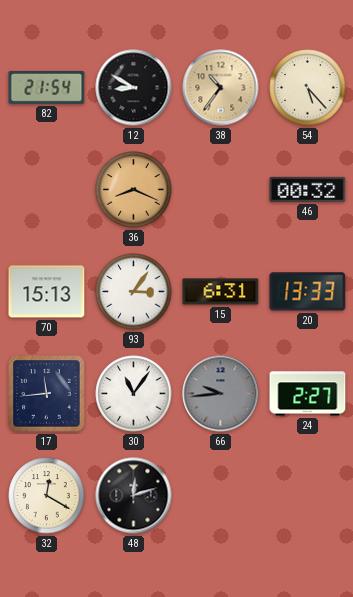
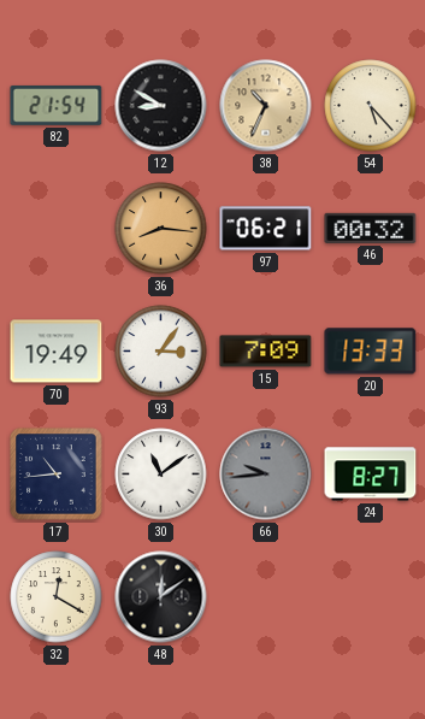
38: 10:36 -> 10:34
36: 8:19 -> 8:16
97: none -> 06:21
70: 15:13 -> 19:49
15: 6:31 -> 7:09
17: 11:44 -> 10:44
30: 11:06 -> 11:09
24: 2:27 -> 8:27
48: 12:12 -> 12:09
